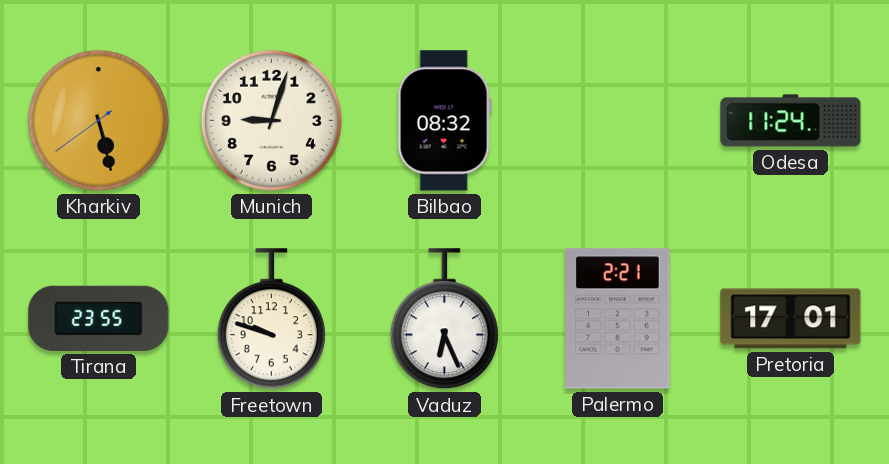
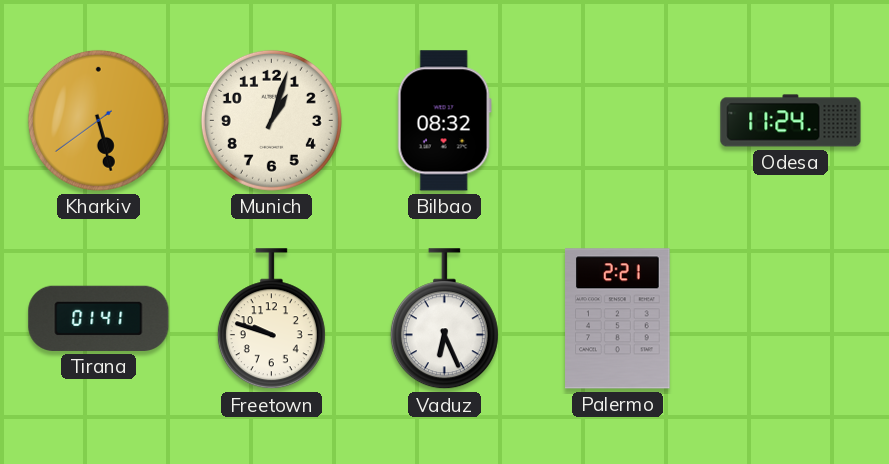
Munich: 9:03 -> 1:03
Tirana: 23:55 -> 01:41
Pretoria: 17:01 -> none
